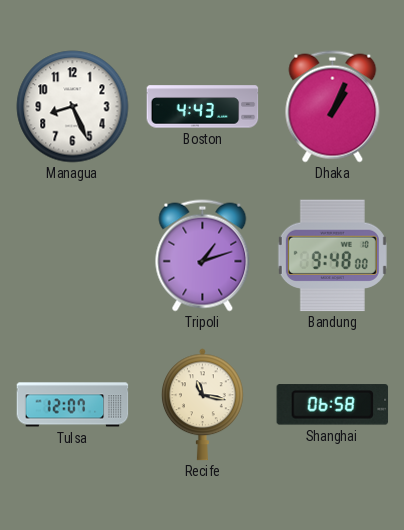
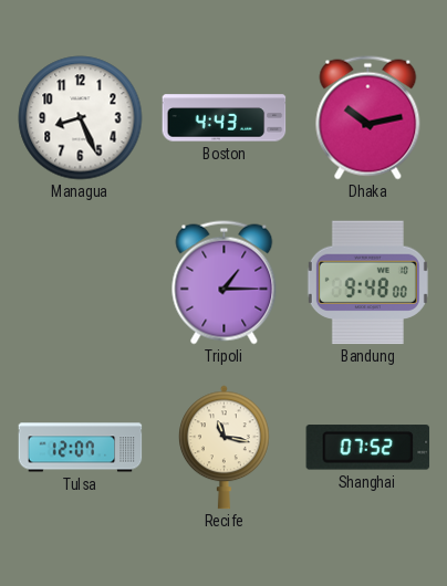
Dhaka: 1:04 -> 10:13
Tripoli: 1:12 -> 1:15
Shanghai: 06:58 -> 07:52
